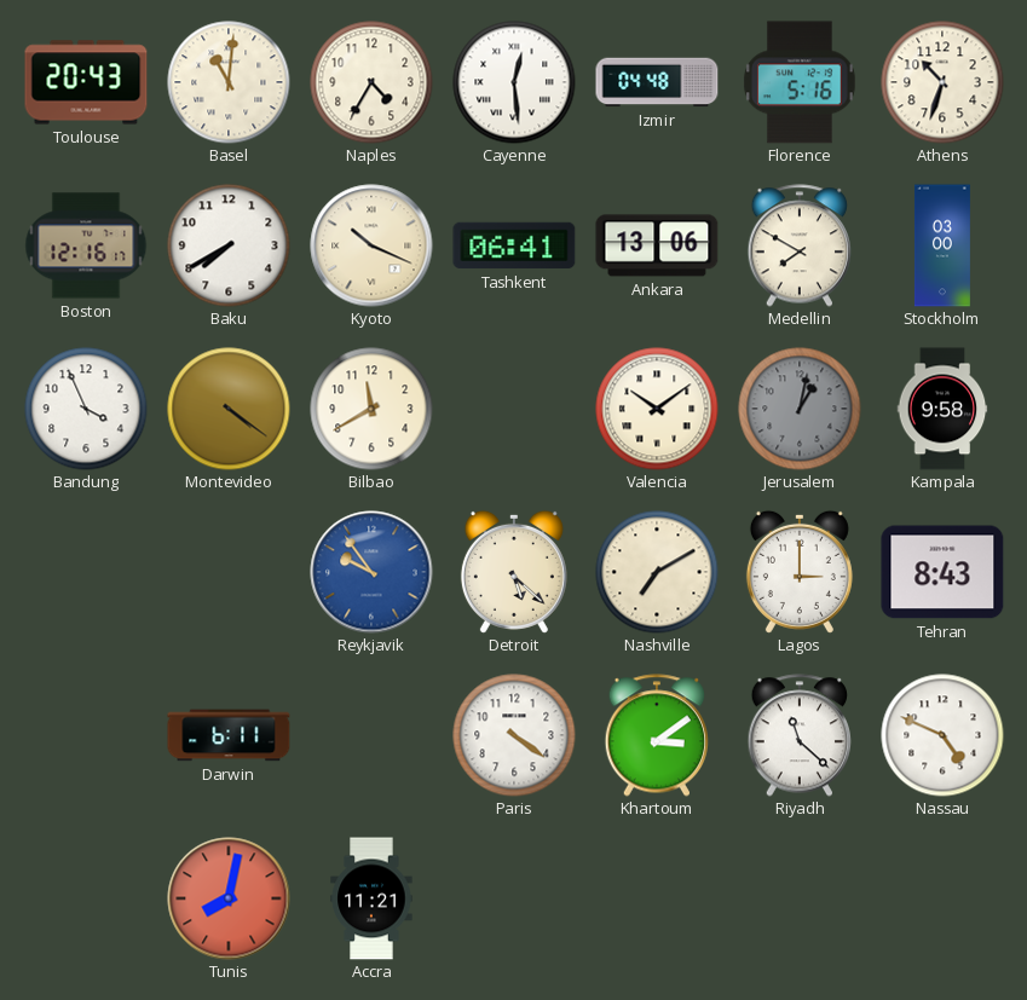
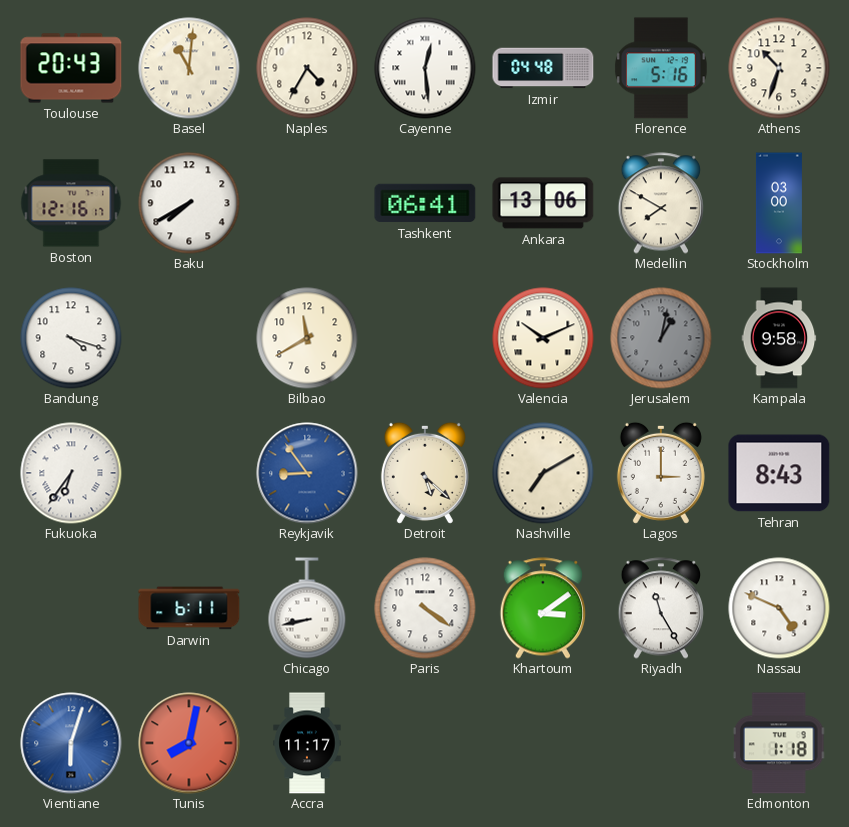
Kyoto: 10:19 -> none
Bandung: 3:56 -> 4:18
Montevideo: 4:21 -> none
Valencia: 10:09 -> 10:11
Fukuoka: none -> 6:36
Reykjavik: 9:54 -> 8:54
Chicago: none -> 8:43
Riyadh: 11:22 -> 11:25
Vientiane: none -> 6:03
Accra: 11:21 -> 11:17
Edmonton: none -> 1:18
